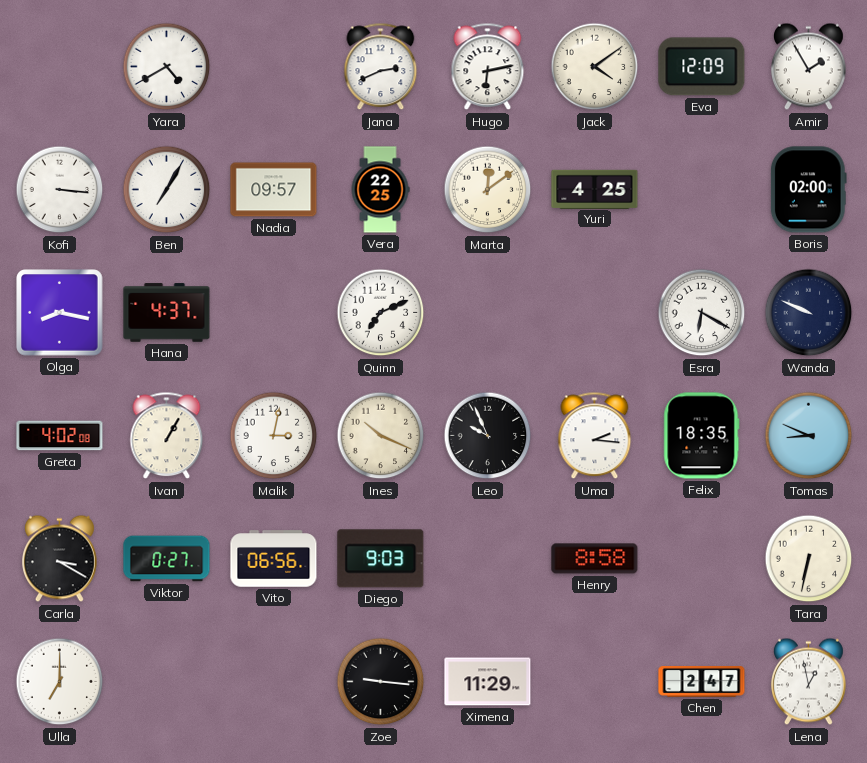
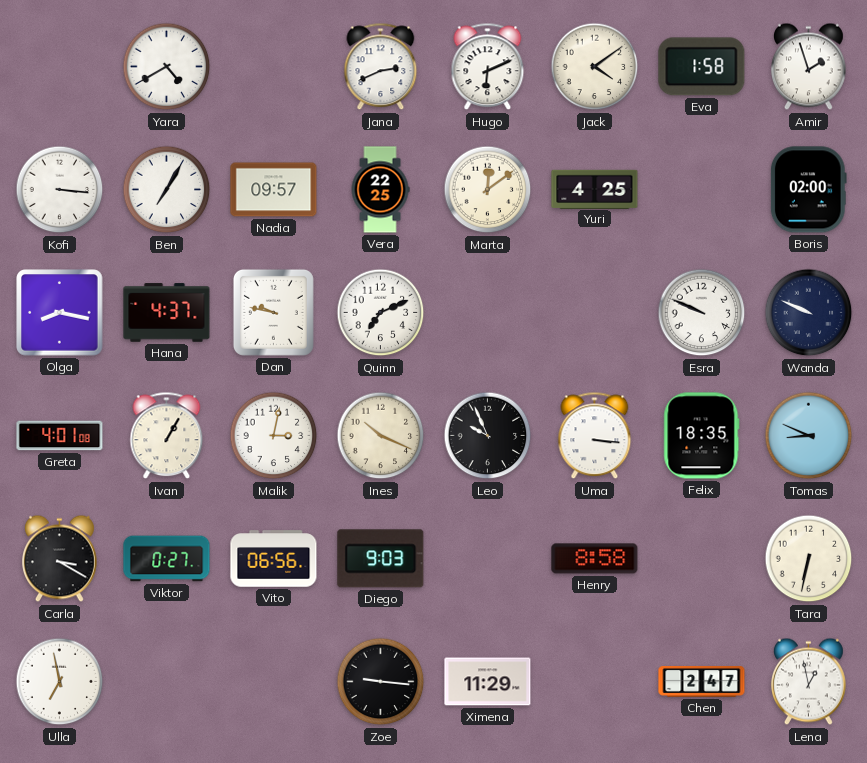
Hugo: 6:13 -> 6:11
Eva: 12:09 -> 1:58
Amir: 1:55 -> 1:57
Dan: none -> 9:47
Esra: 6:20 -> 9:49
Greta: 4:02 -> 4:01
Uma: 2:16 -> 3:16
Ulla: 7:00 -> 6:58
